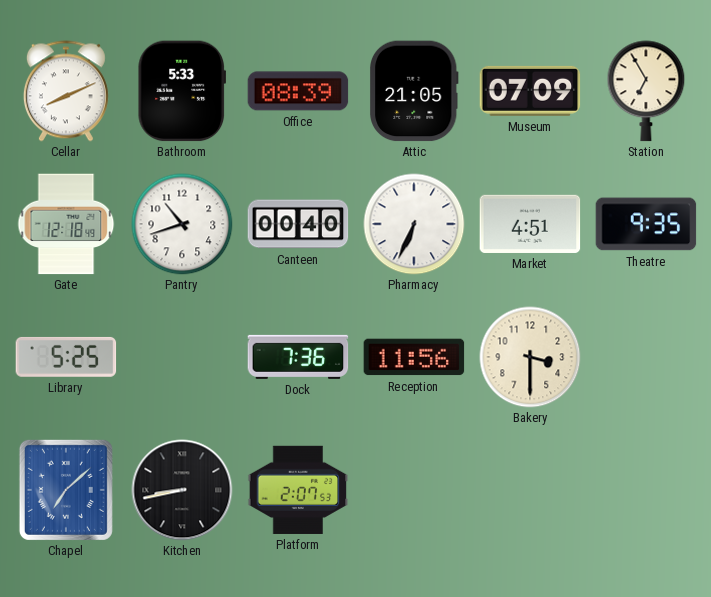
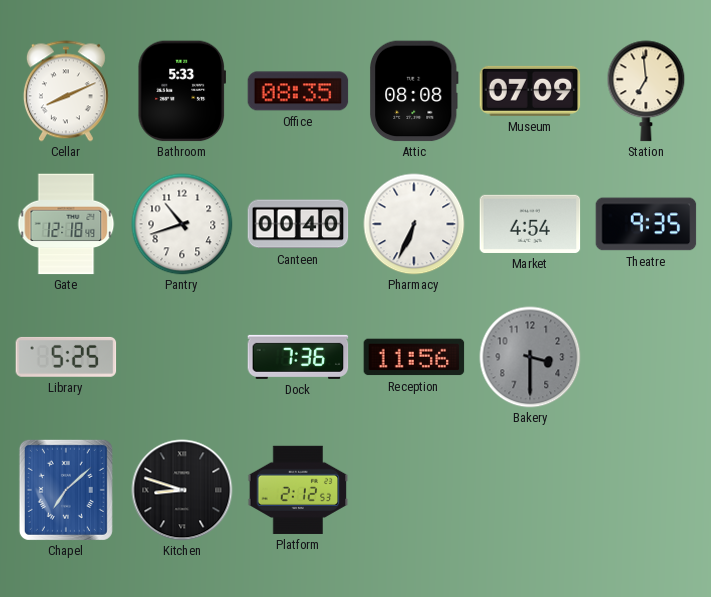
Office: 08:39 -> 08:35
Attic: 21:05 -> 08:08
Station: 6:55 -> 6:59
Market: 4:51 -> 4:54
Bakery dial: cream -> grey
Kitchen: 8:43 -> 8:48
Platform: 2:07 -> 2:12
